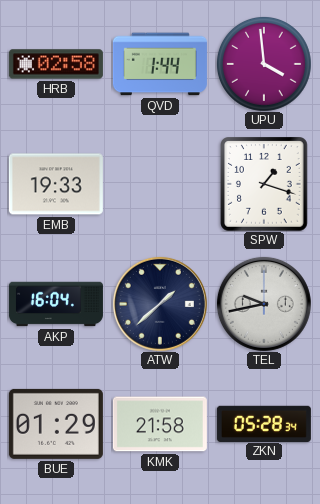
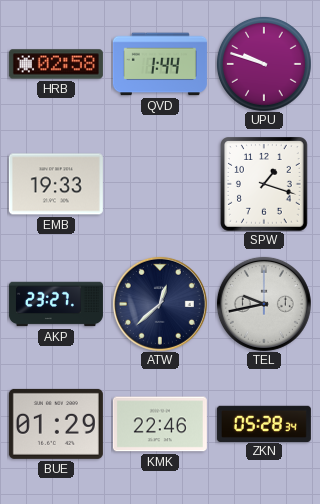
UPU: 3:59 -> 9:48
AKP: 16:04 -> 23:27
ATW: 1:38 -> 12:38
KMK: 21:58 -> 22:46
